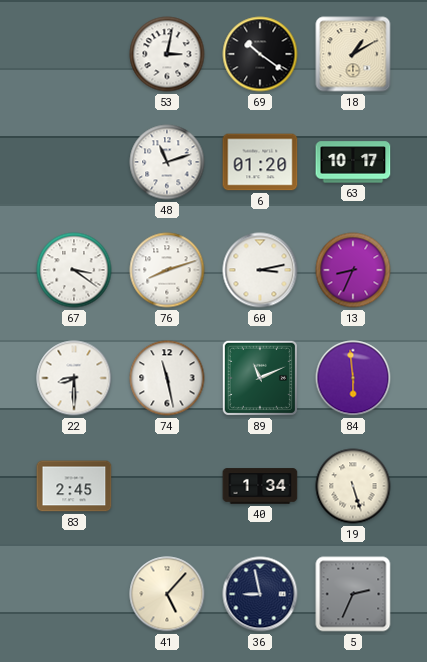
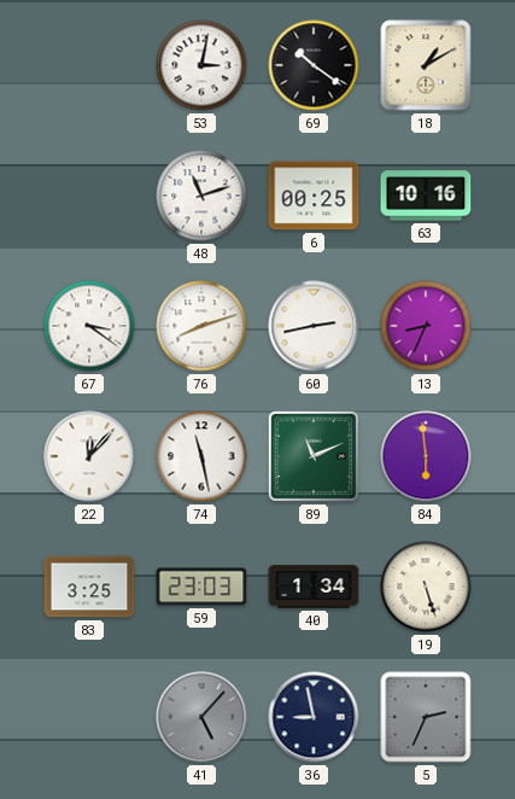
6: 01:20 -> 00:25
63: 10:17 -> 10:16
60: 3:13 -> 2:43
22: 8:30 -> 12:07
83: 2:45 -> 3:25
59: none -> 23:03
41 dial: cream -> grey
